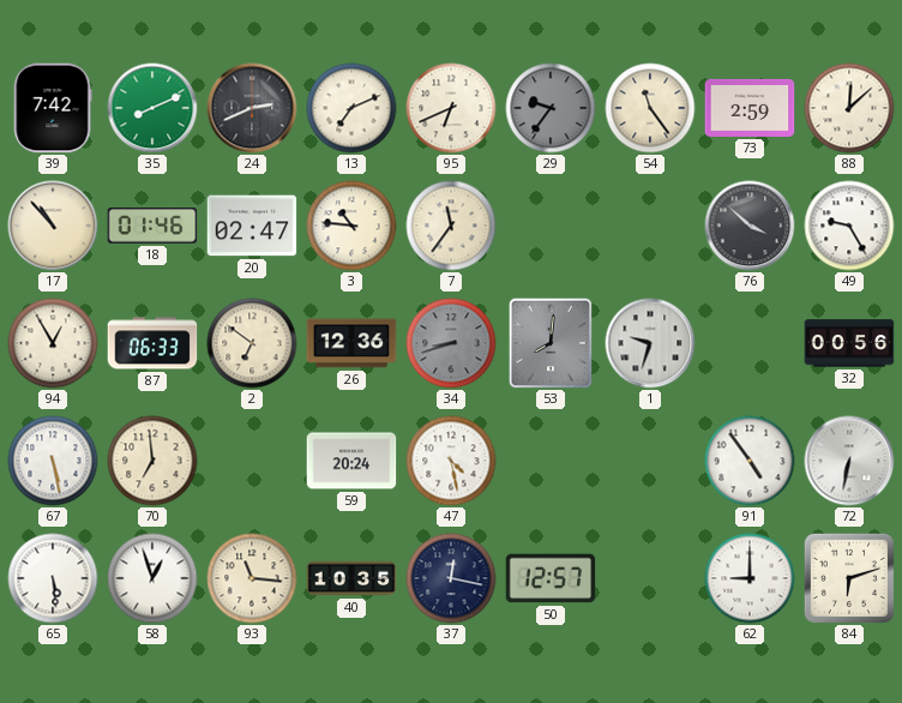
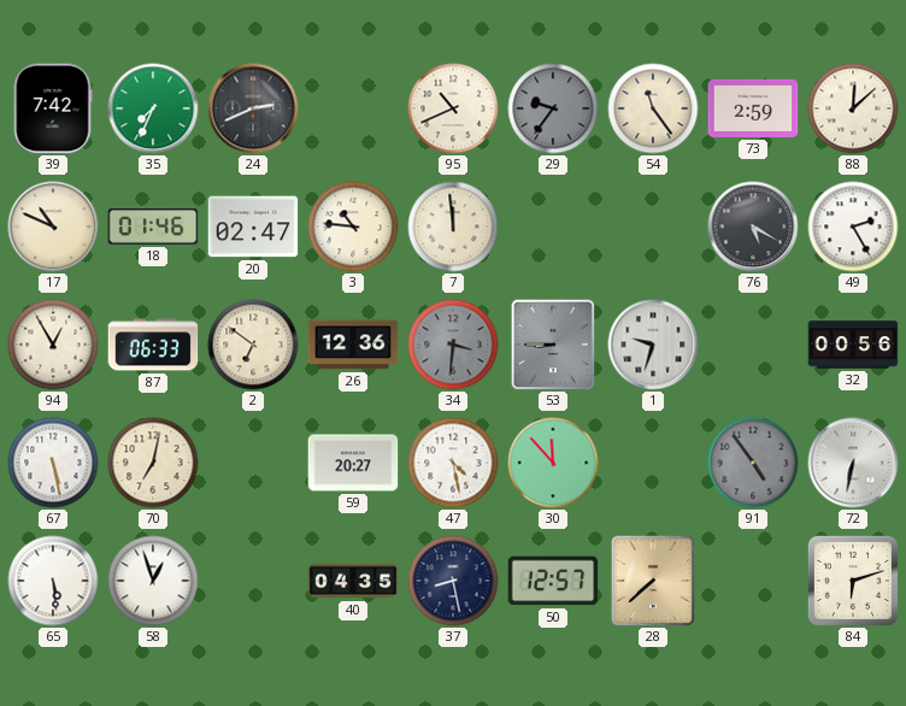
35: 8:11 -> 7:34
13: 7:11 -> none
95: 6:41 -> 10:41
17: 10:53 -> 10:49
7: 11:36 -> 11:59
76: 3:52 -> 5:20
49: 9:25 -> 2:25
34: 8:42 -> 3:31
53: 8:01 -> 8:45
70: 6:59 -> 7:02
59: 20:24 -> 20:27
30: none -> 11:53
91 dial: white -> grey
93: 11:16 -> none
40: 10:35 -> 04:35
37: 12:17 -> 8:28
28: none -> 7:38
62: 9:00 -> none
